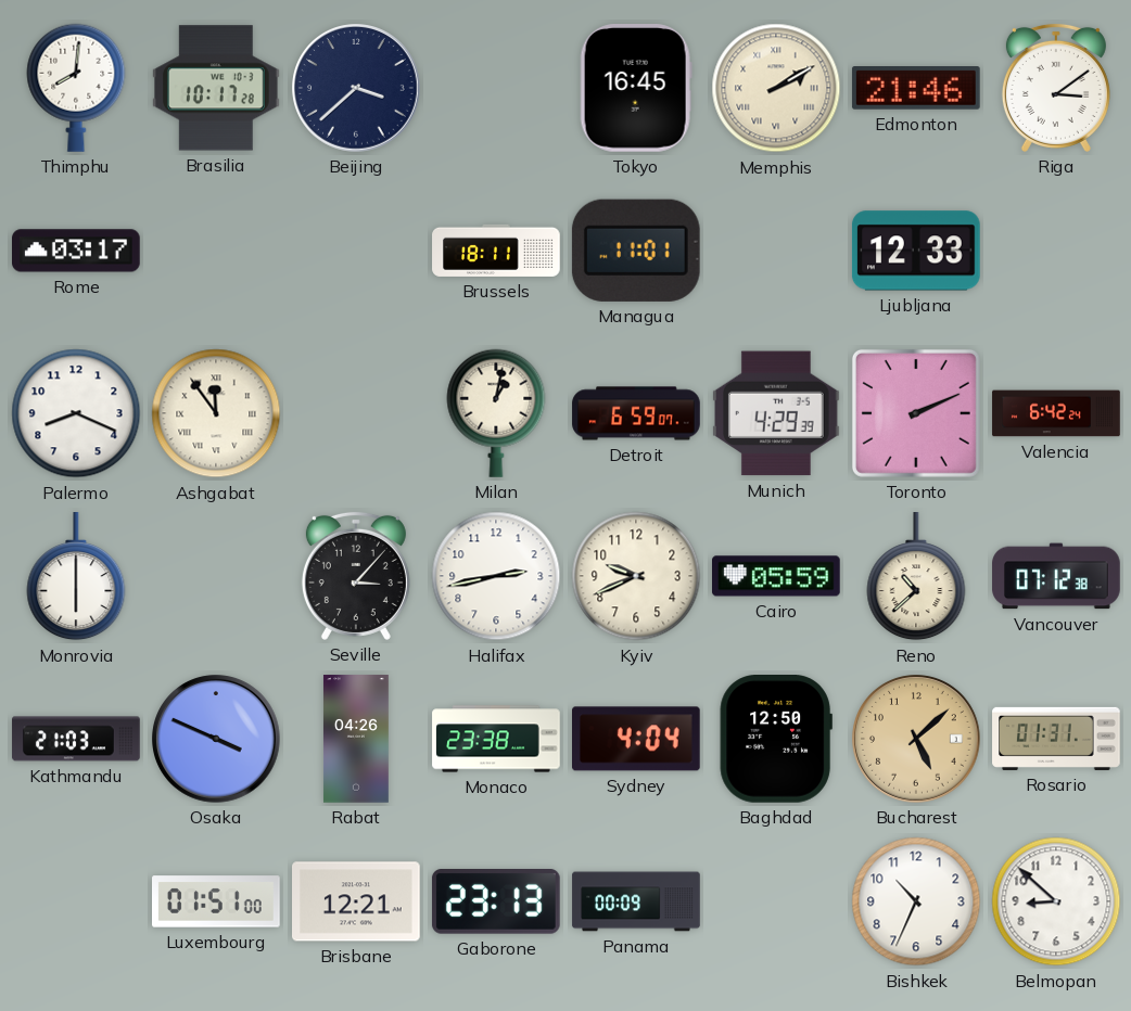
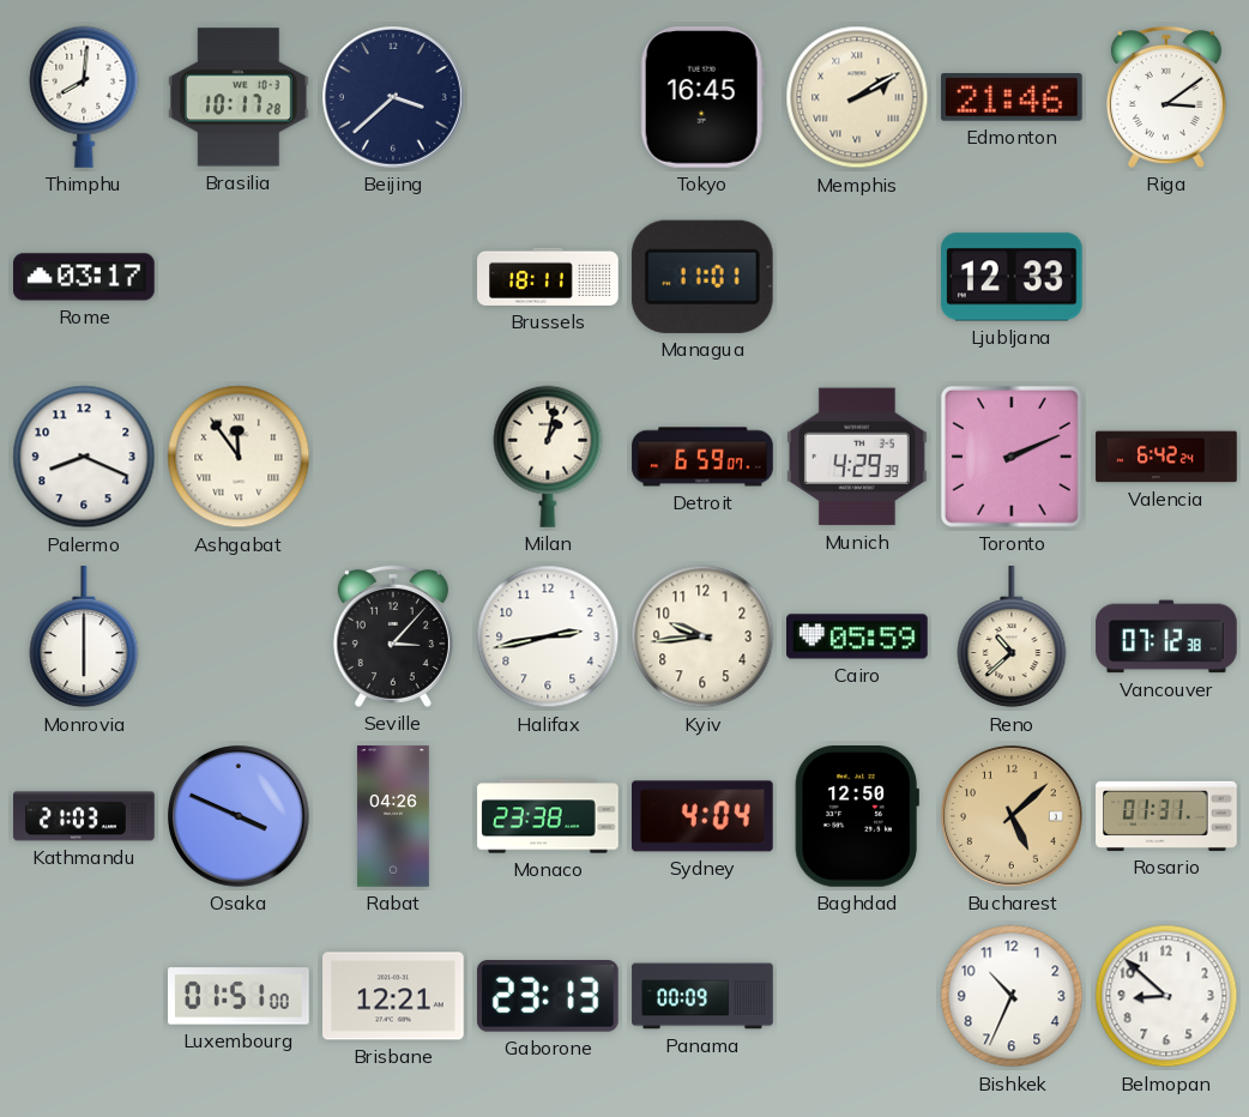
Kyiv: 9:41 -> 9:44
